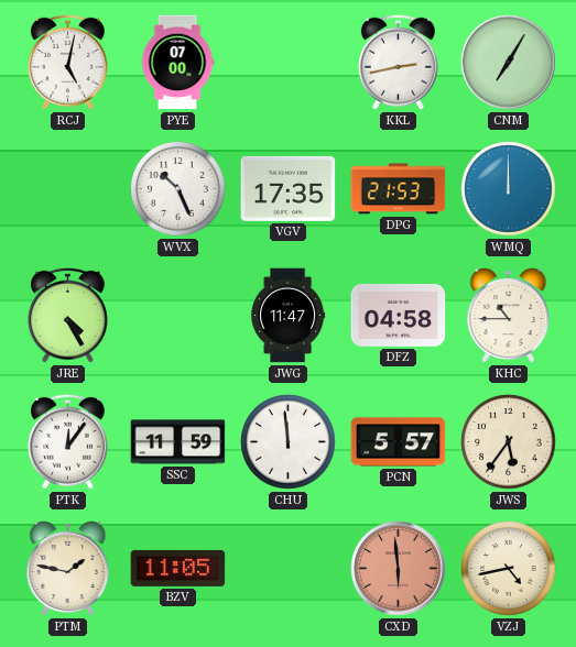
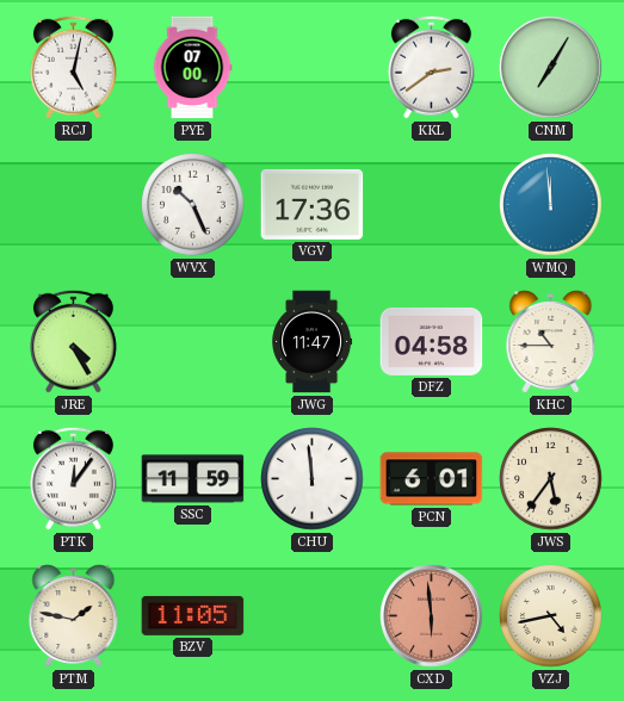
KKL: 2:43 -> 2:39
VGV: 17:35 -> 17:36
DPG: 21:53 -> none
WMQ: 12:00 -> 11:59
PCN: 5:57 -> 6:01
